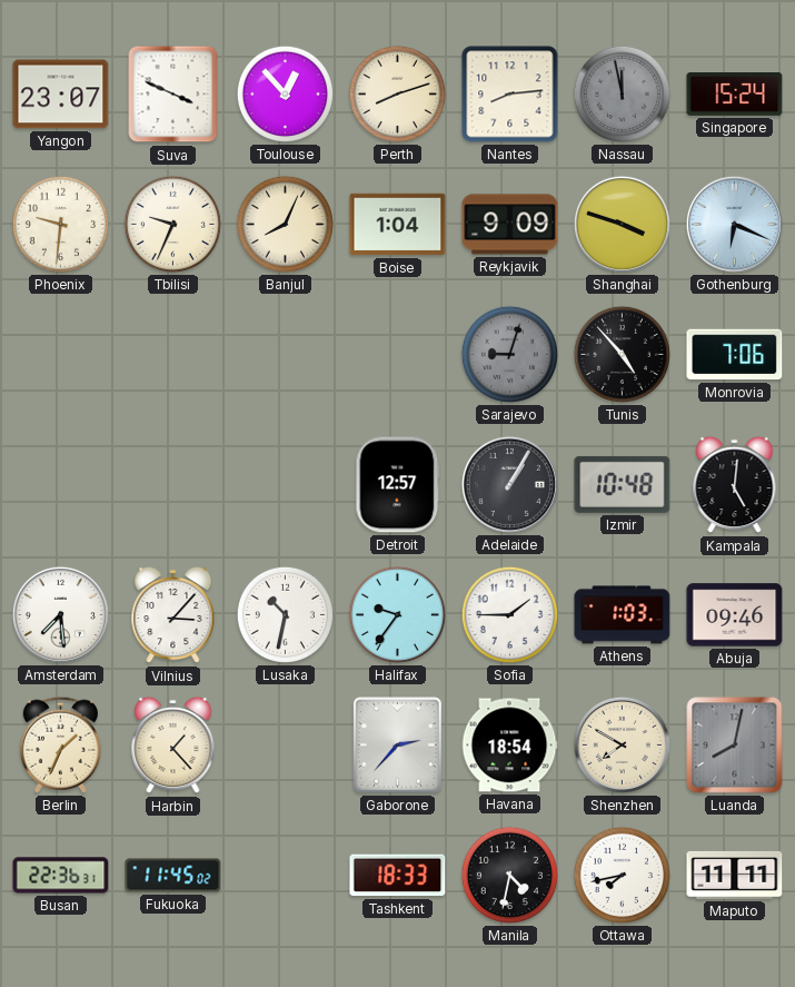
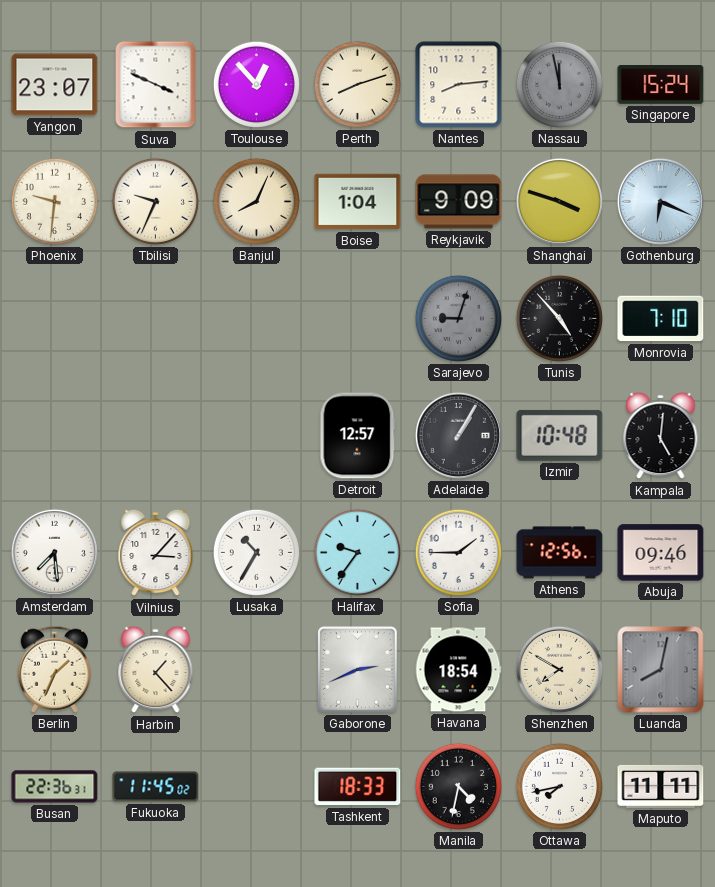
Monrovia: 7:06 -> 7:10
Lusaka: 10:32 -> 10:35
Athens: 1:03 -> 12:56
Gaborone: 2:37 -> 2:41
